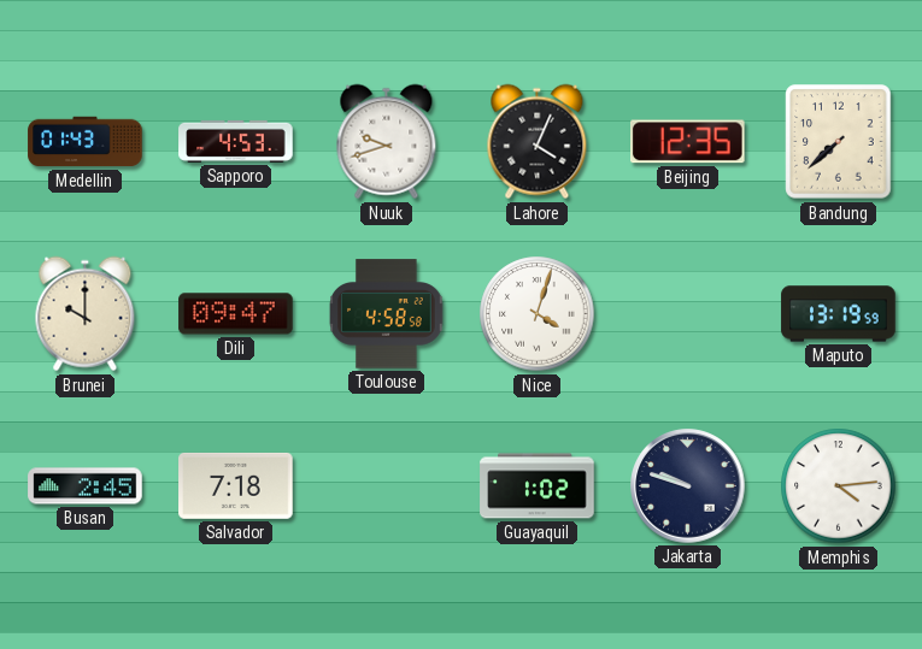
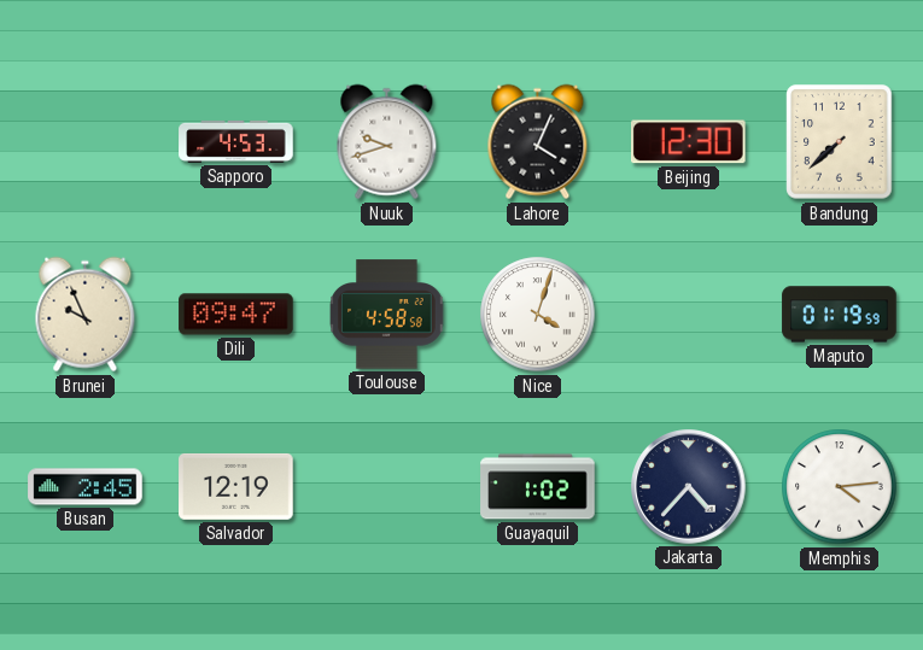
Medellin: 01:43 -> none
Beijing: 12:35 -> 12:30
Brunei: 10:00 -> 9:56
Maputo: 13:19 -> 01:19
Salvador: 7:18 -> 12:19
Jakarta: 9:48 -> 4:37
